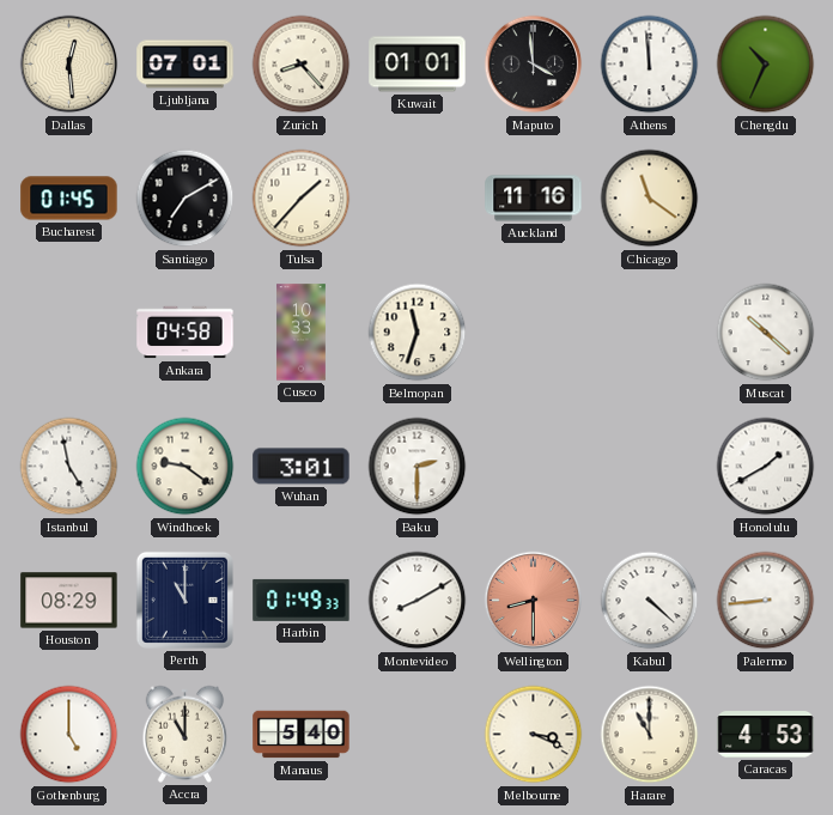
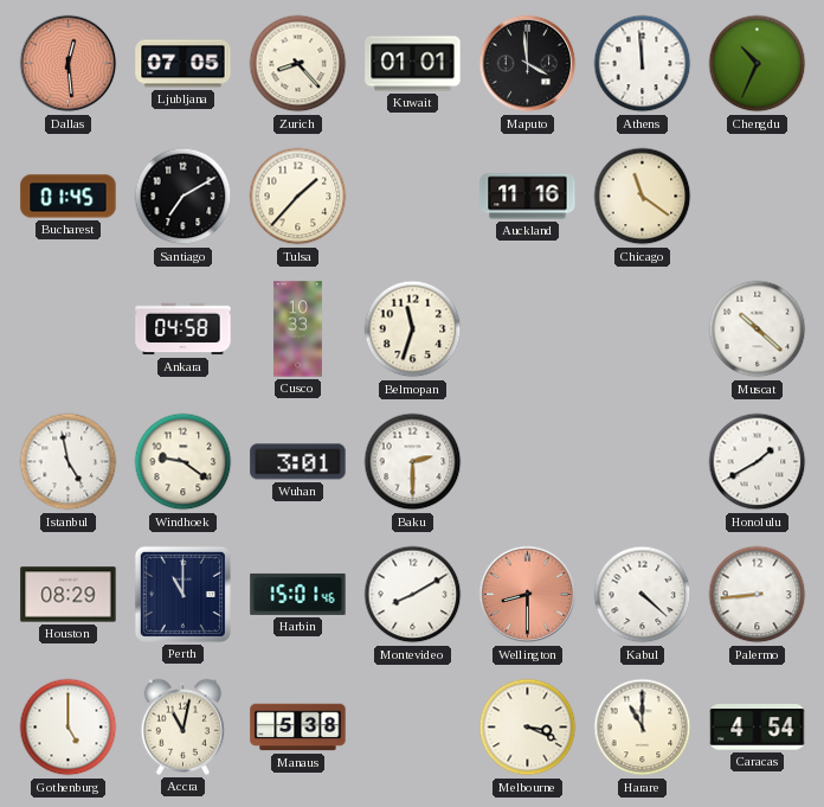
Dallas dial: cream -> salmon
Ljubljana: 07:01 -> 07:05
Harbin: 01:49 -> 15:01
Accra: 11:00 -> 11:02
Manaus: 5:40 -> 5:38
Caracas: 4:53 -> 4:54
